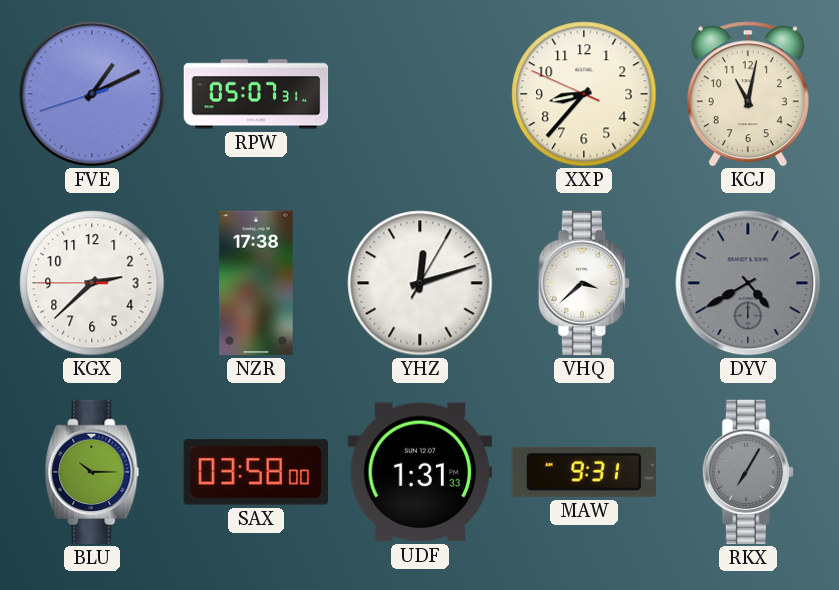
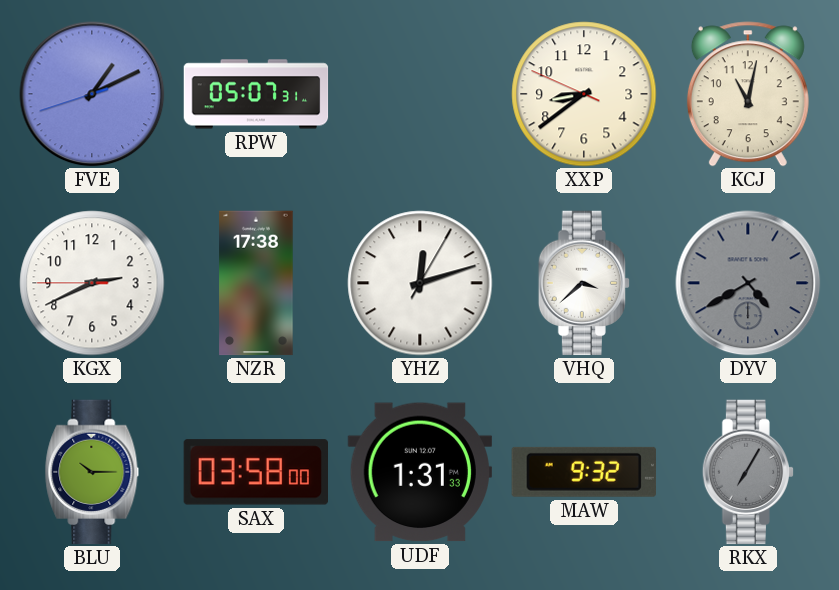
XXP: 8:36 -> 8:38
KGX: 2:37 -> 2:40
MAW: 9:31 -> 9:32
